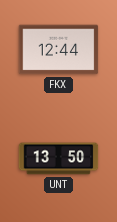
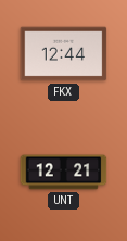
UNT: 13:50 -> 12:21
